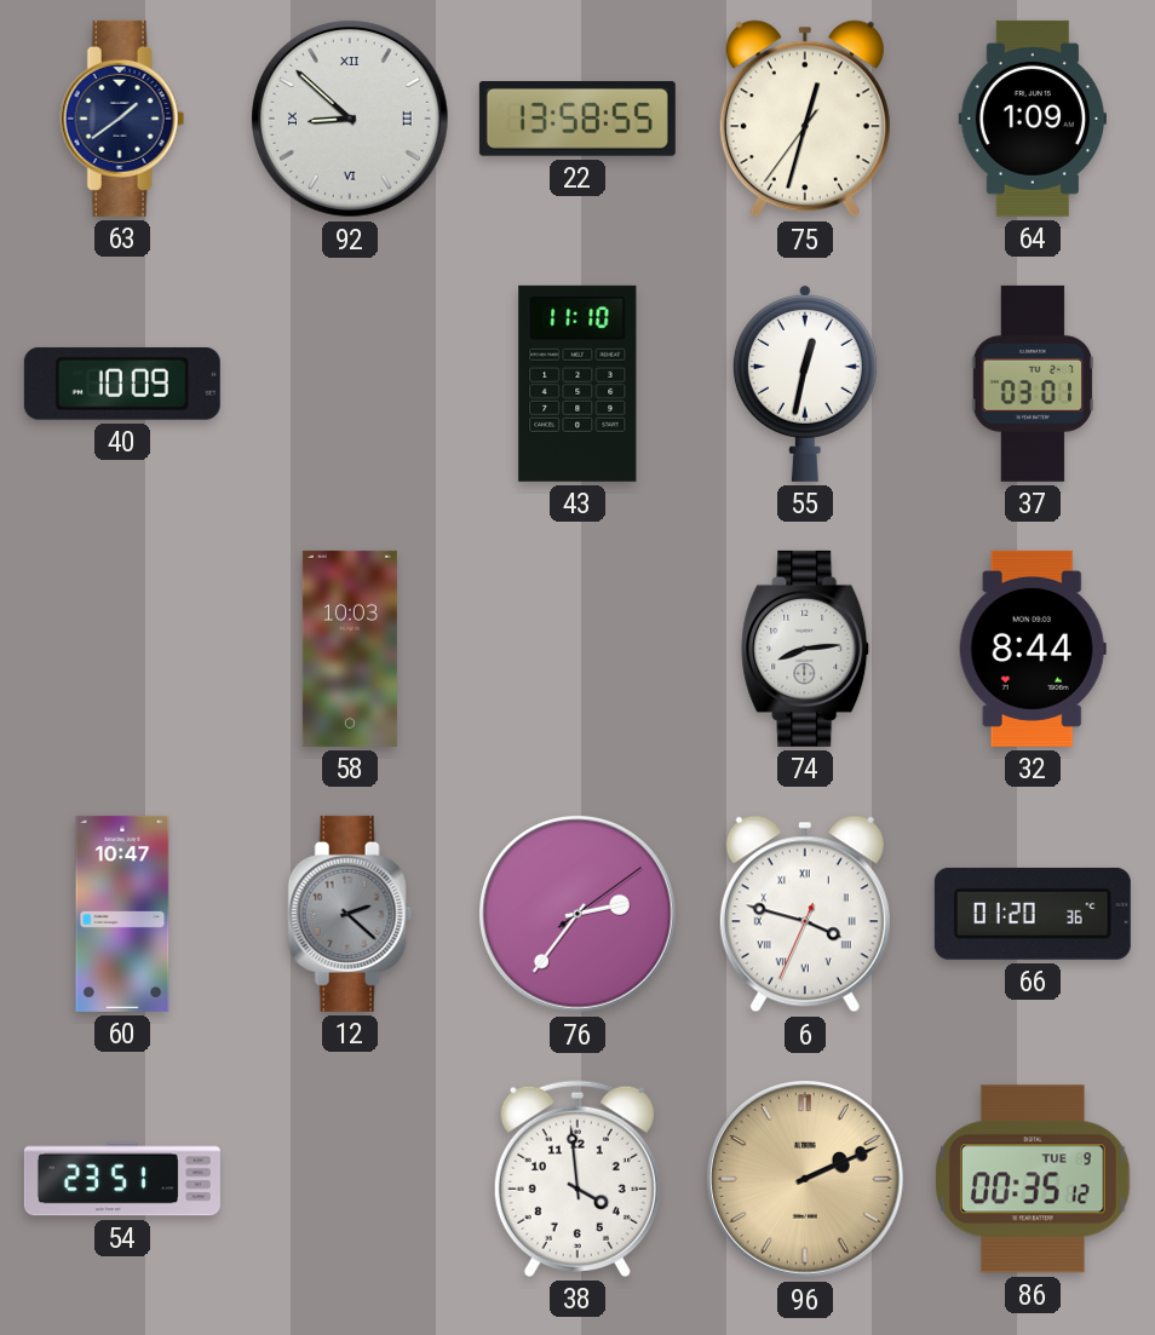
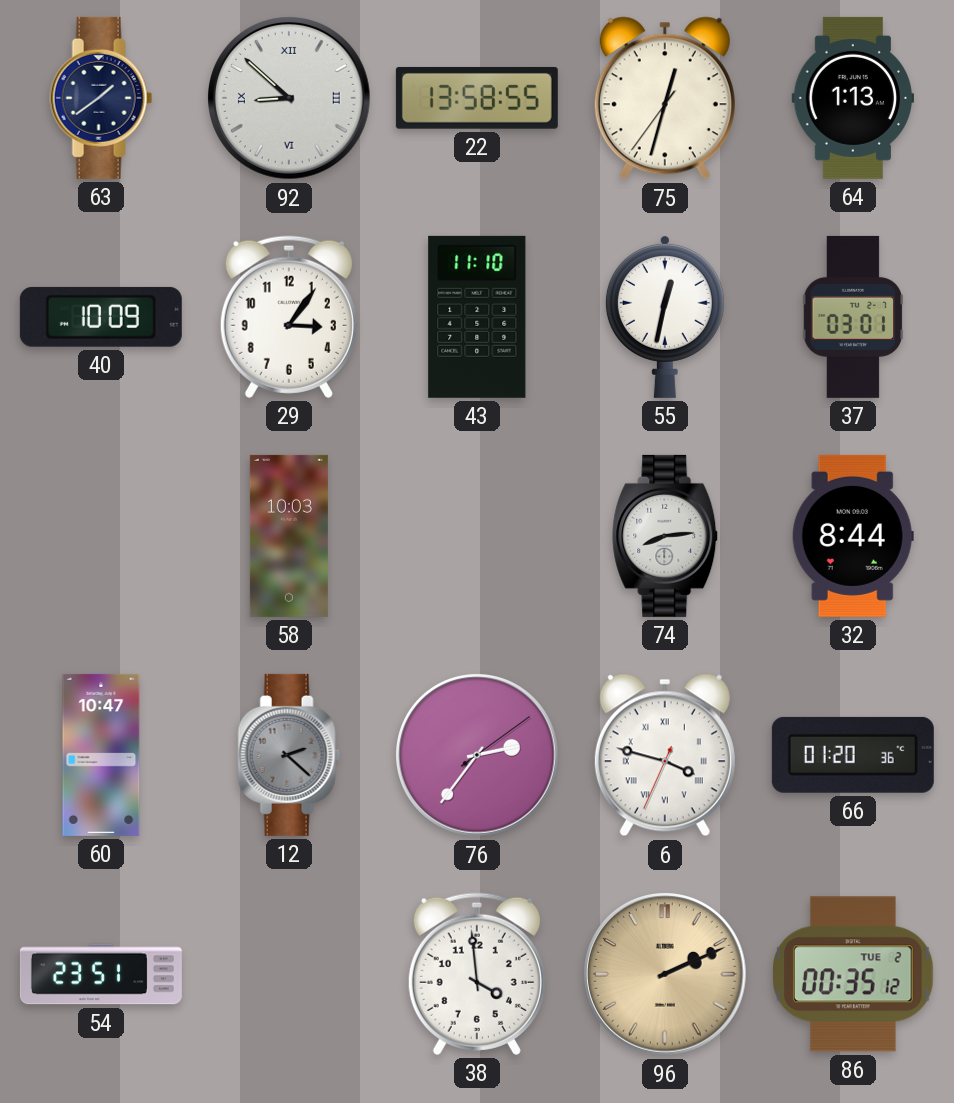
64: 1:09 -> 1:13
29: none -> 3:06
86 date: TUE 9 -> TUE 2
